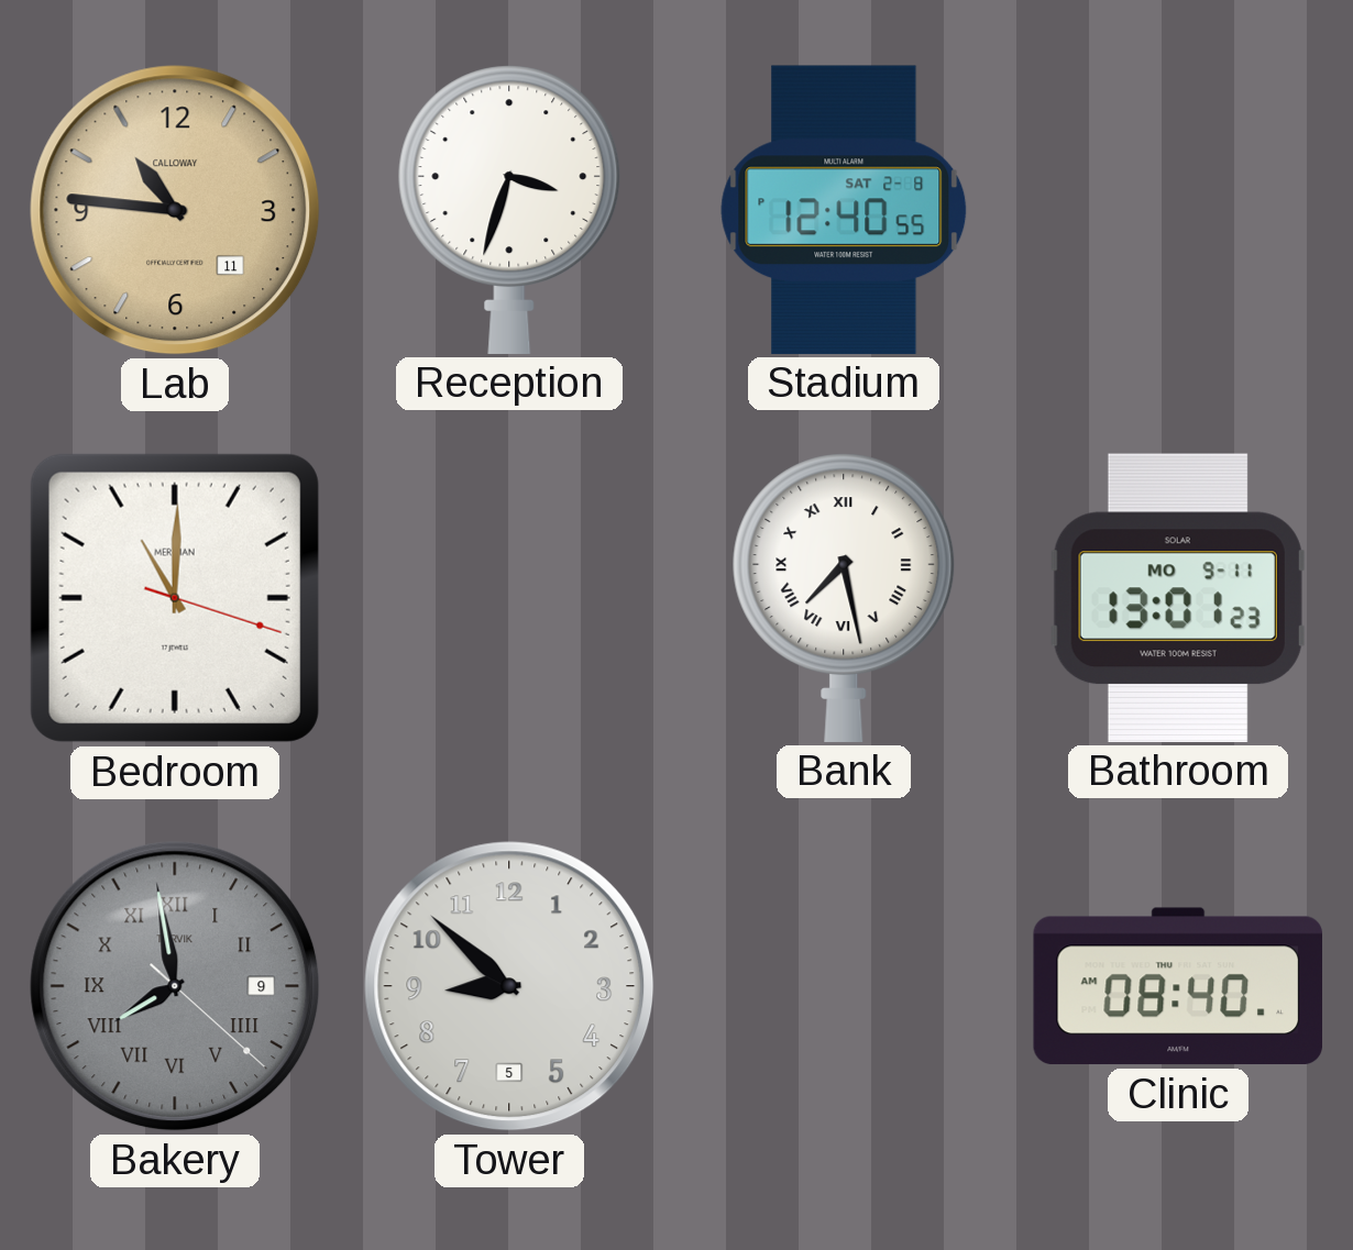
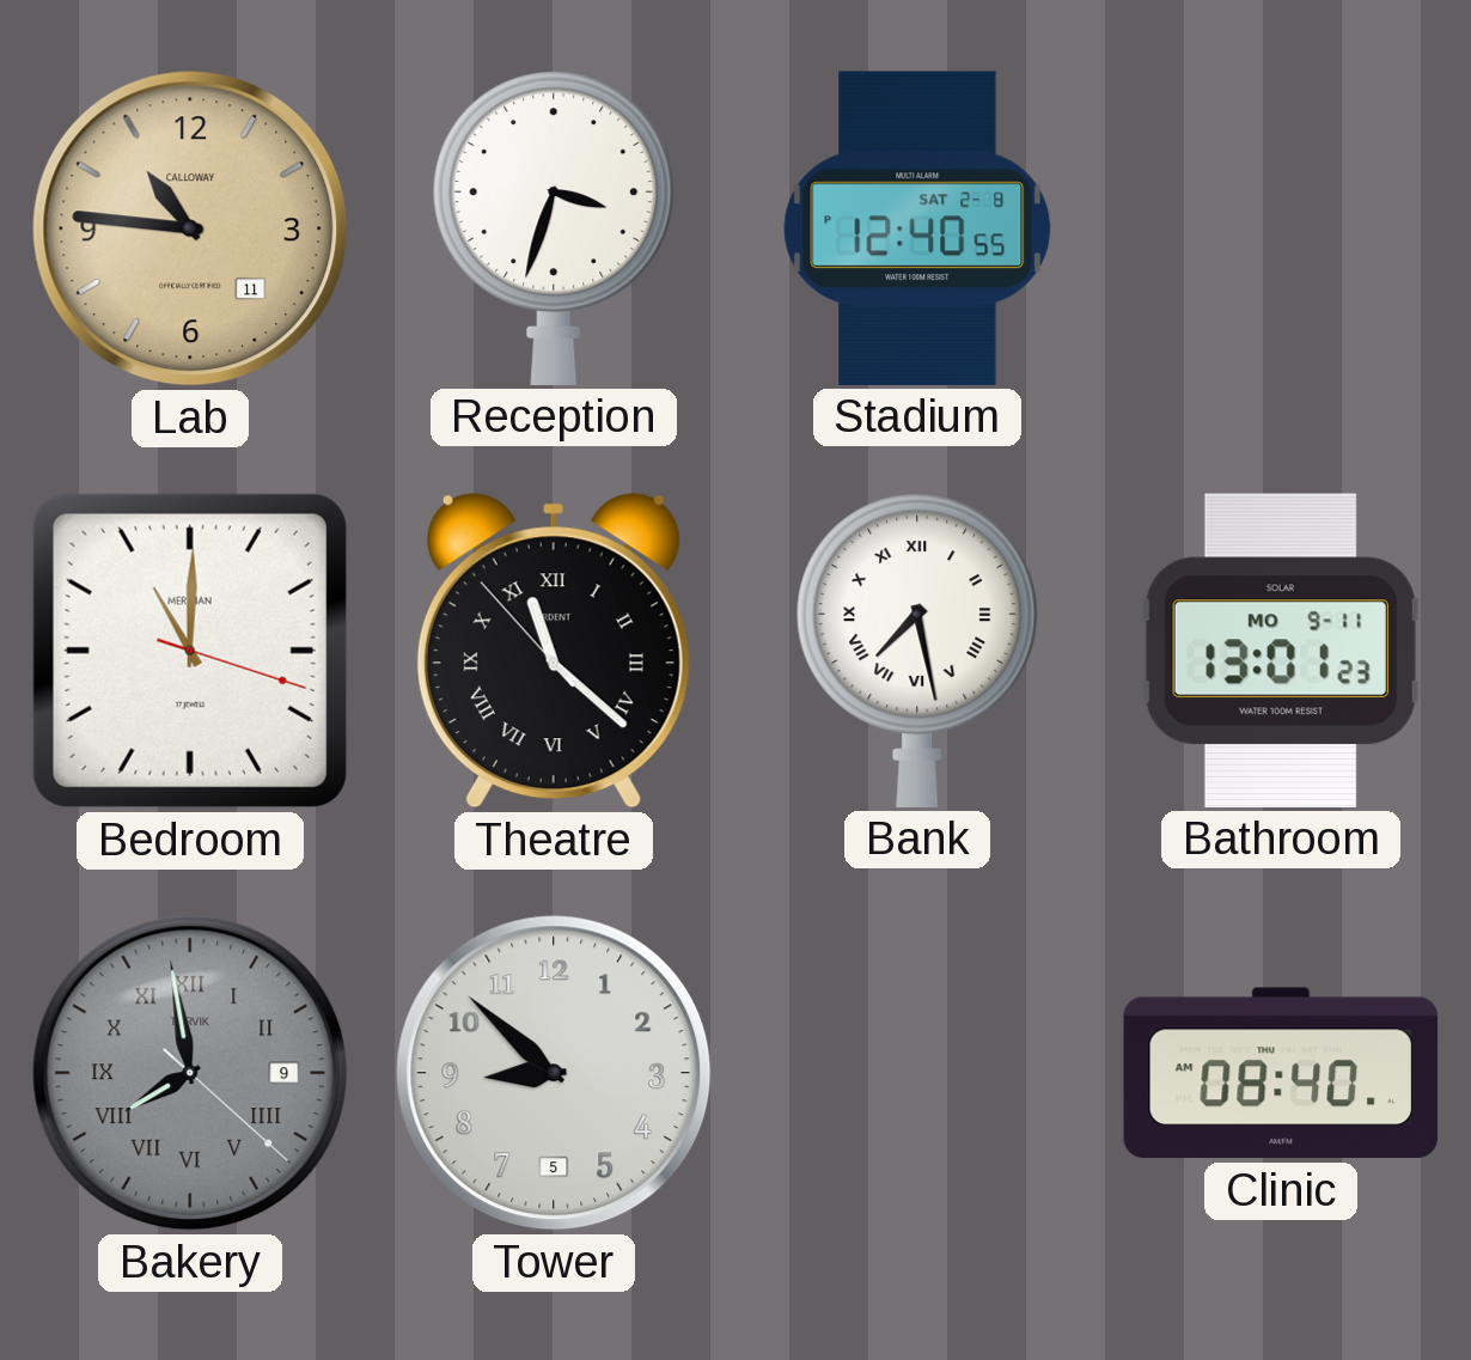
Theatre: none -> 11:21
